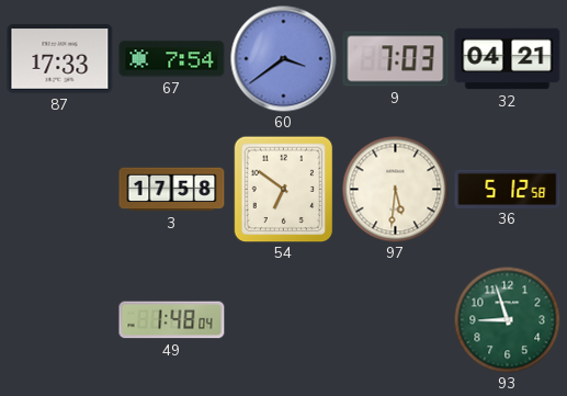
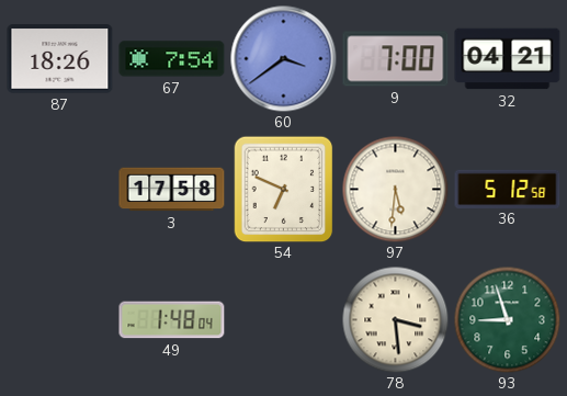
87: 17:33 -> 18:26
9: 7:03 -> 7:00
54: 6:51 -> 6:49
78: none -> 3:29
